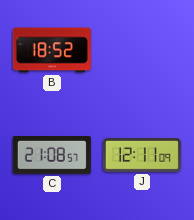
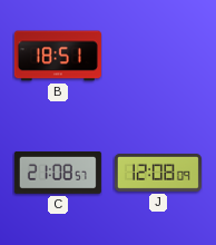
B: 18:52 -> 18:51
J: 12:11 -> 12:08
